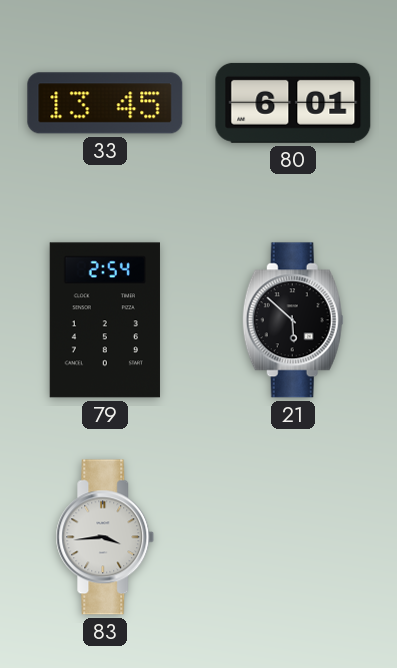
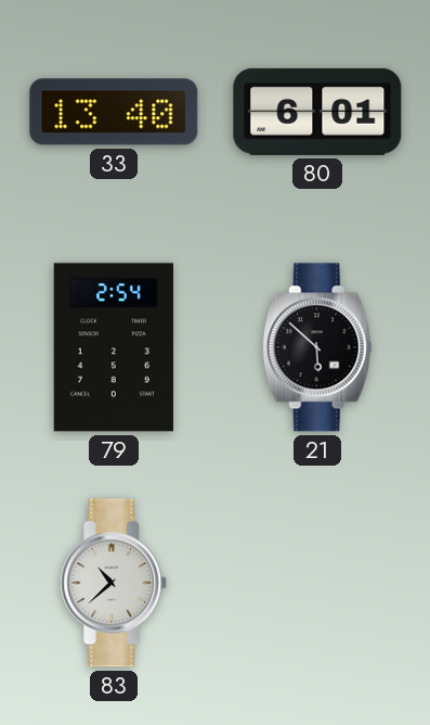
33: 13:45 -> 13:40
83: 3:44 -> 10:38
